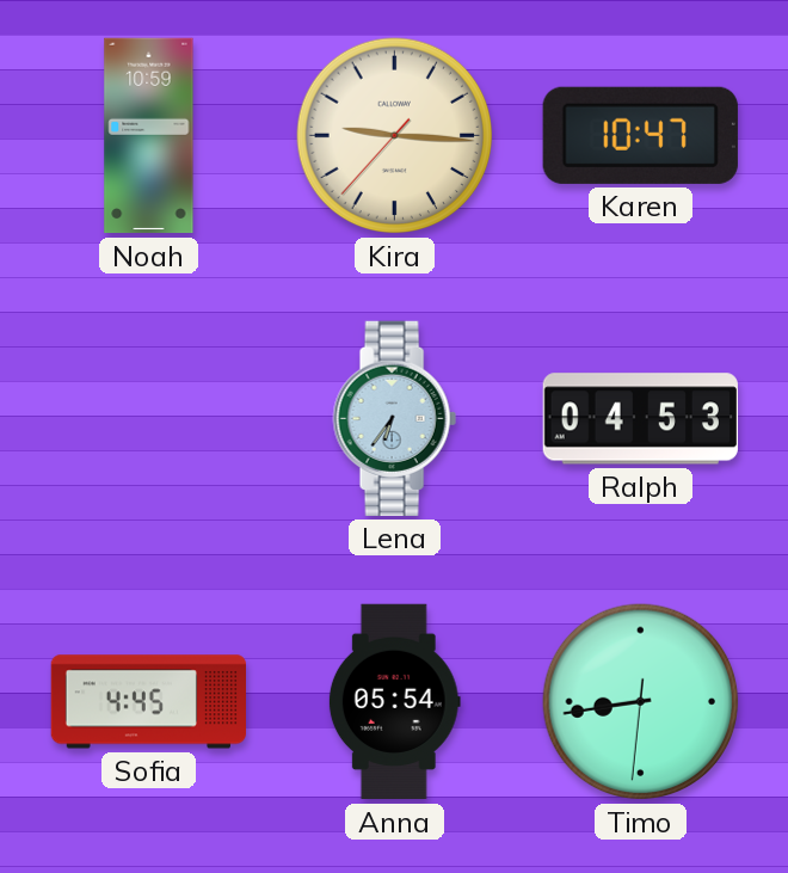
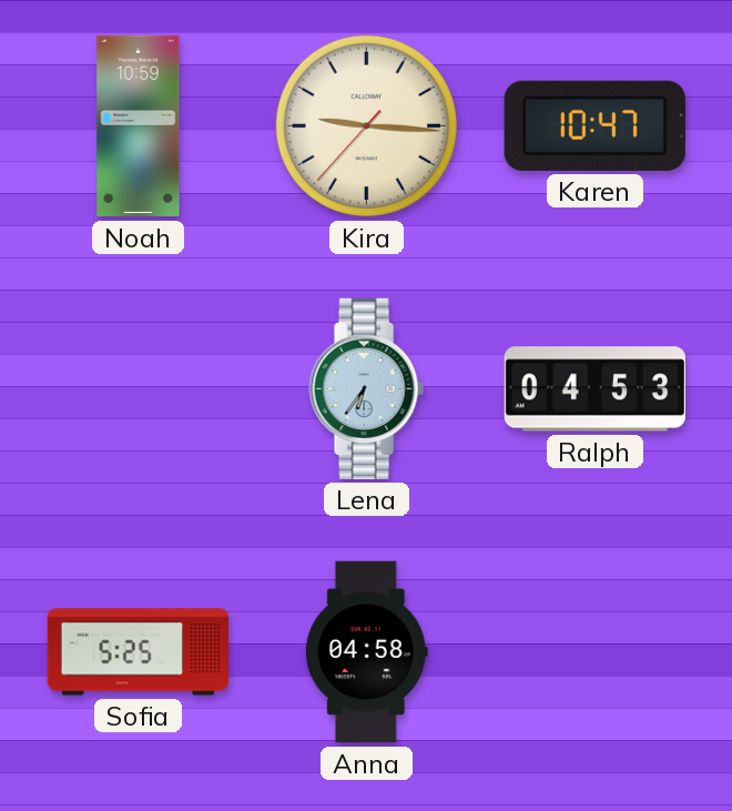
Sofia: 4:45 -> 5:25
Anna: 05:54 -> 04:58
Timo: 8:43 -> none
